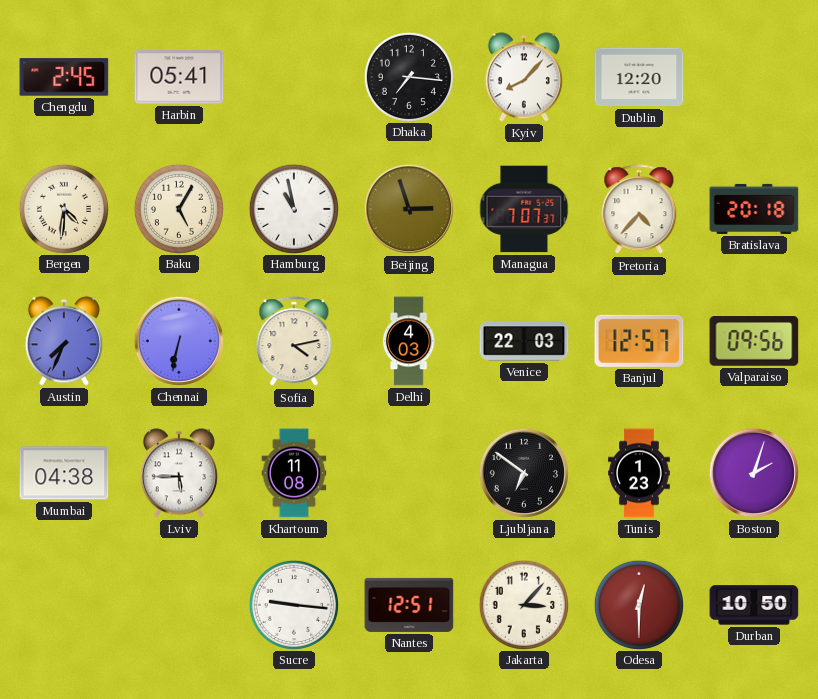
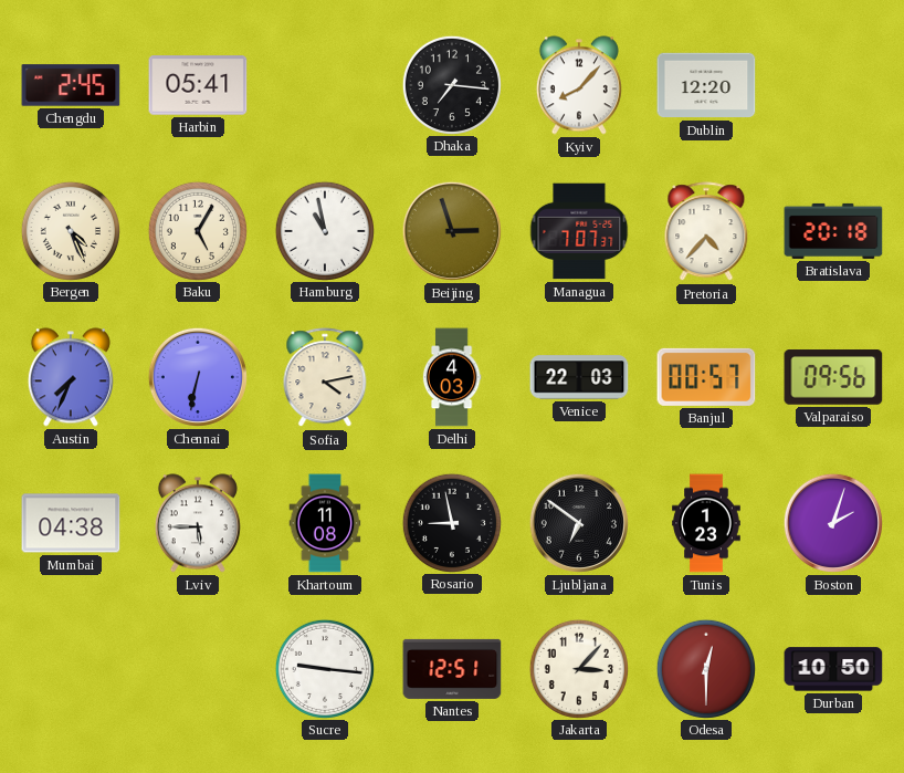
Bergen: 4:31 -> 4:26
Banjul: 12:57 -> 00:57
Rosario: none -> 8:58
